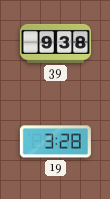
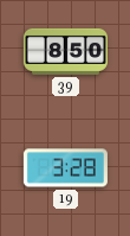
39: 9:38 -> 8:50
